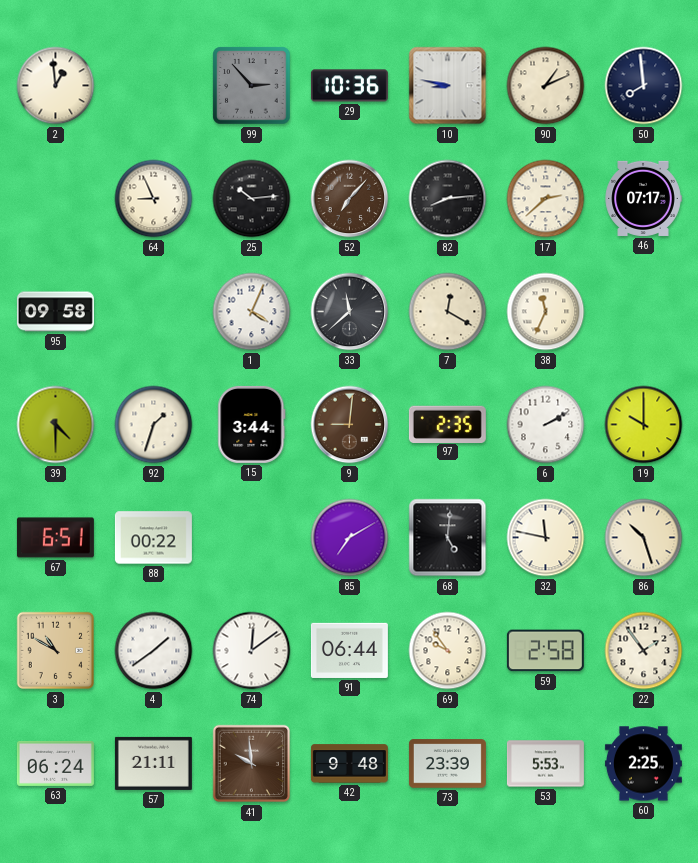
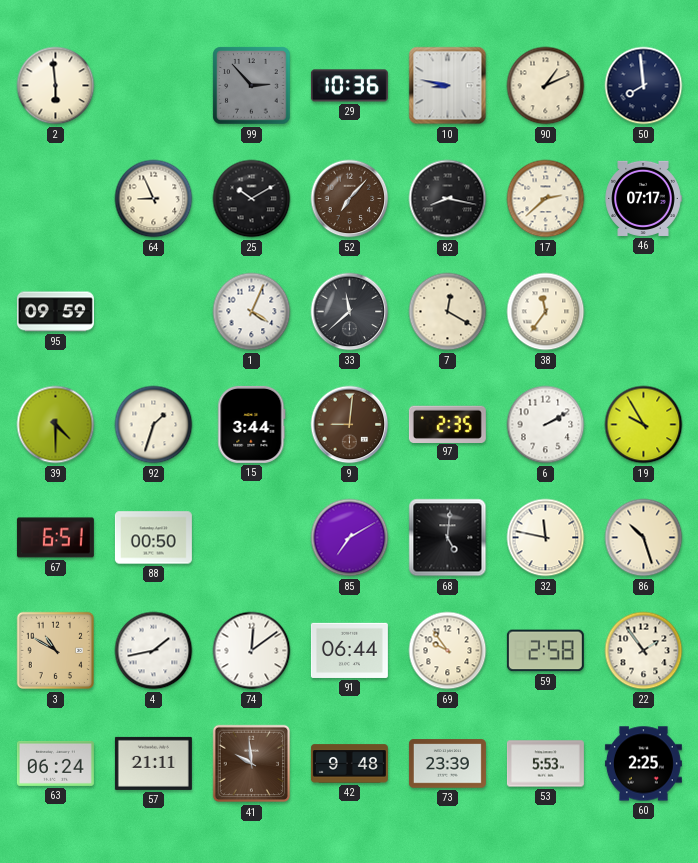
2: 12:59 -> 5:59
25: 10:14 -> 10:10
82: 8:14 -> 8:17
95: 09:58 -> 09:59
38: 11:34 -> 11:36
19: 10:00 -> 9:55
88: 00:22 -> 00:50
4: 1:39 -> 1:43
